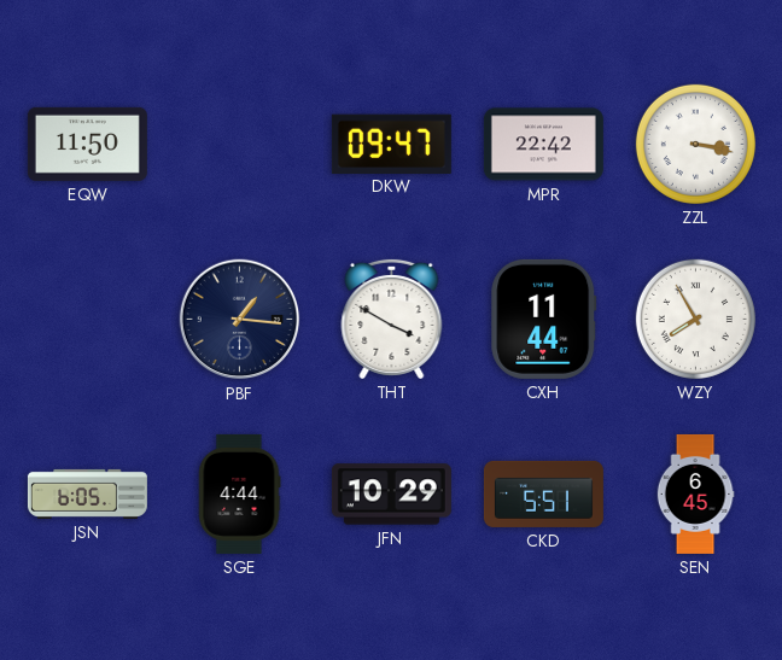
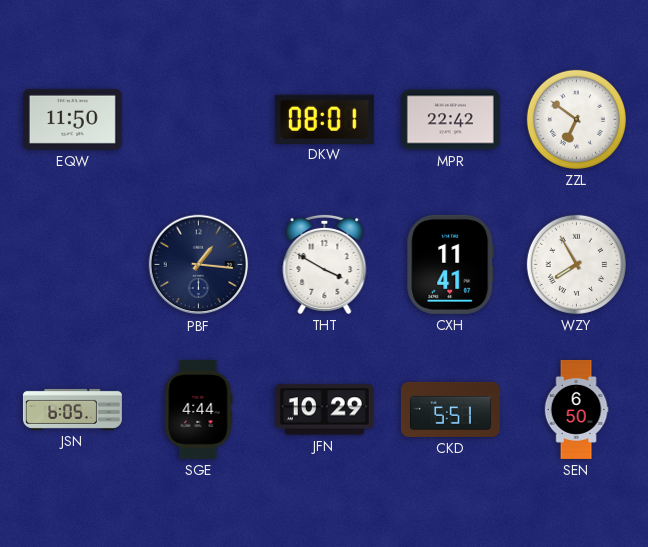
DKW: 09:47 -> 08:01
ZZL: 3:17 -> 6:51
CXH: 11:44 -> 11:41
SEN: 6:45 -> 6:50
